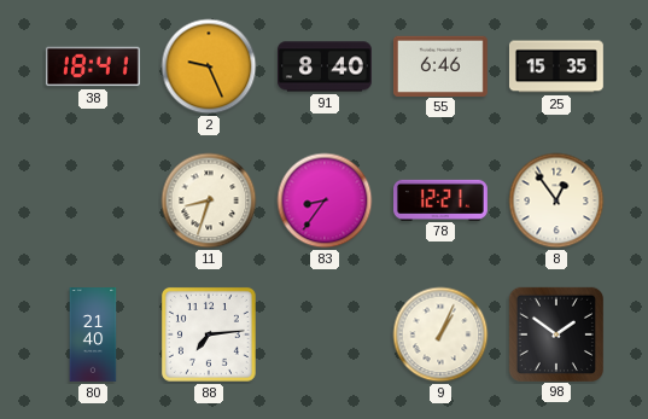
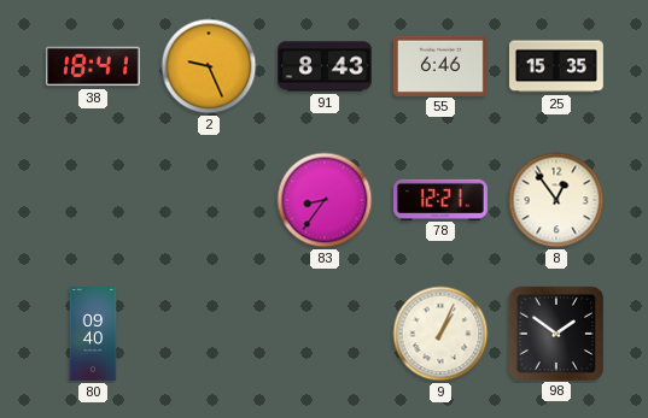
91: 8:40 -> 8:43
11: 8:33 -> none
80: 21:40 -> 09:40
88: 7:14 -> none
